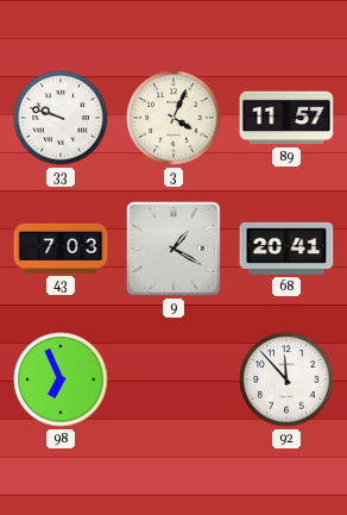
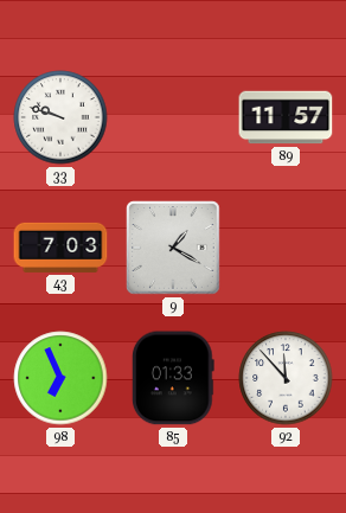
3: 4:04 -> none
68: 20:41 -> none
85: none -> 01:33
